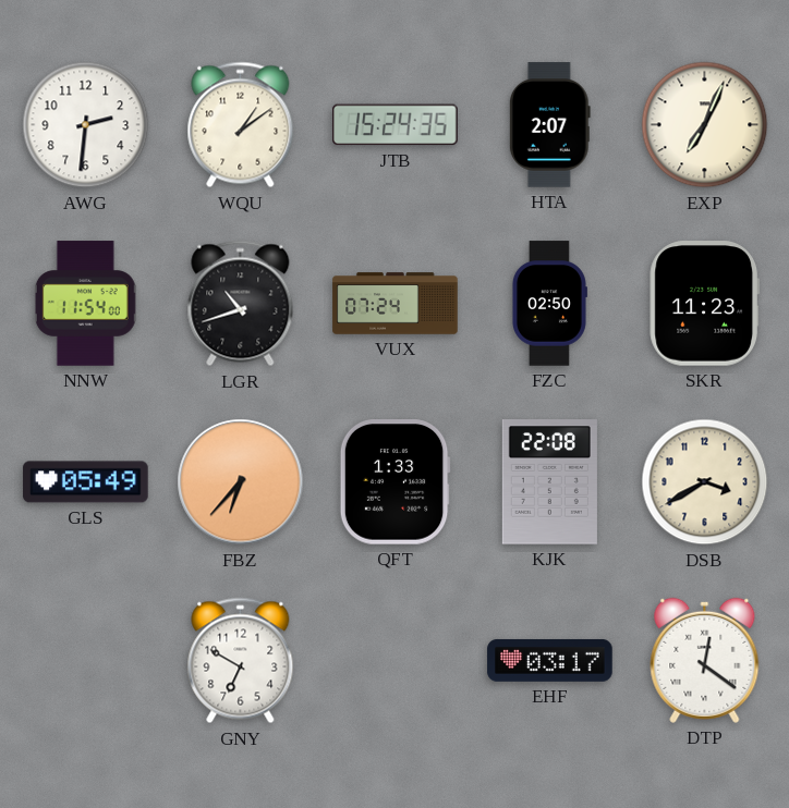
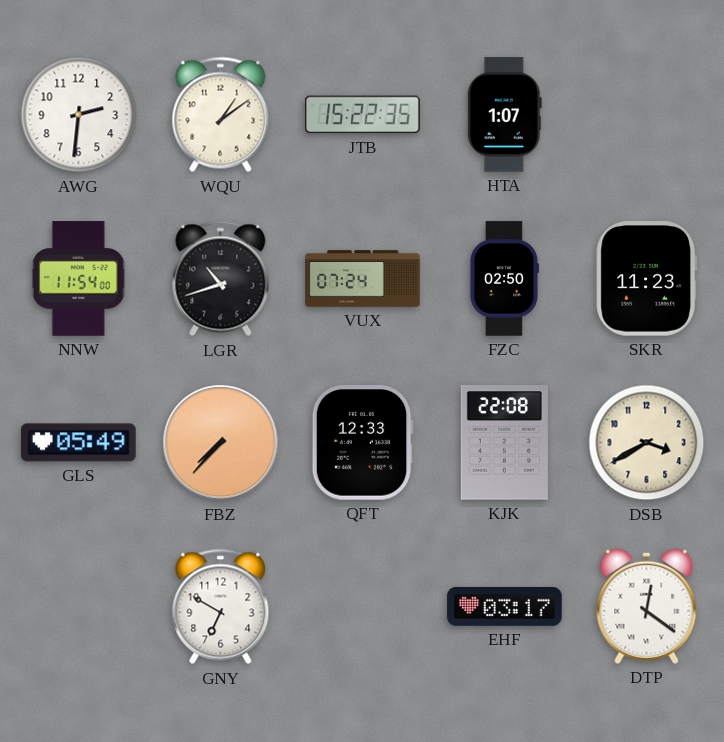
JTB: 15:24 -> 15:22
HTA: 2:07 -> 1:07
EXP: 7:04 -> none
FBZ: 6:37 -> 7:37
QFT: 1:33 -> 12:33
